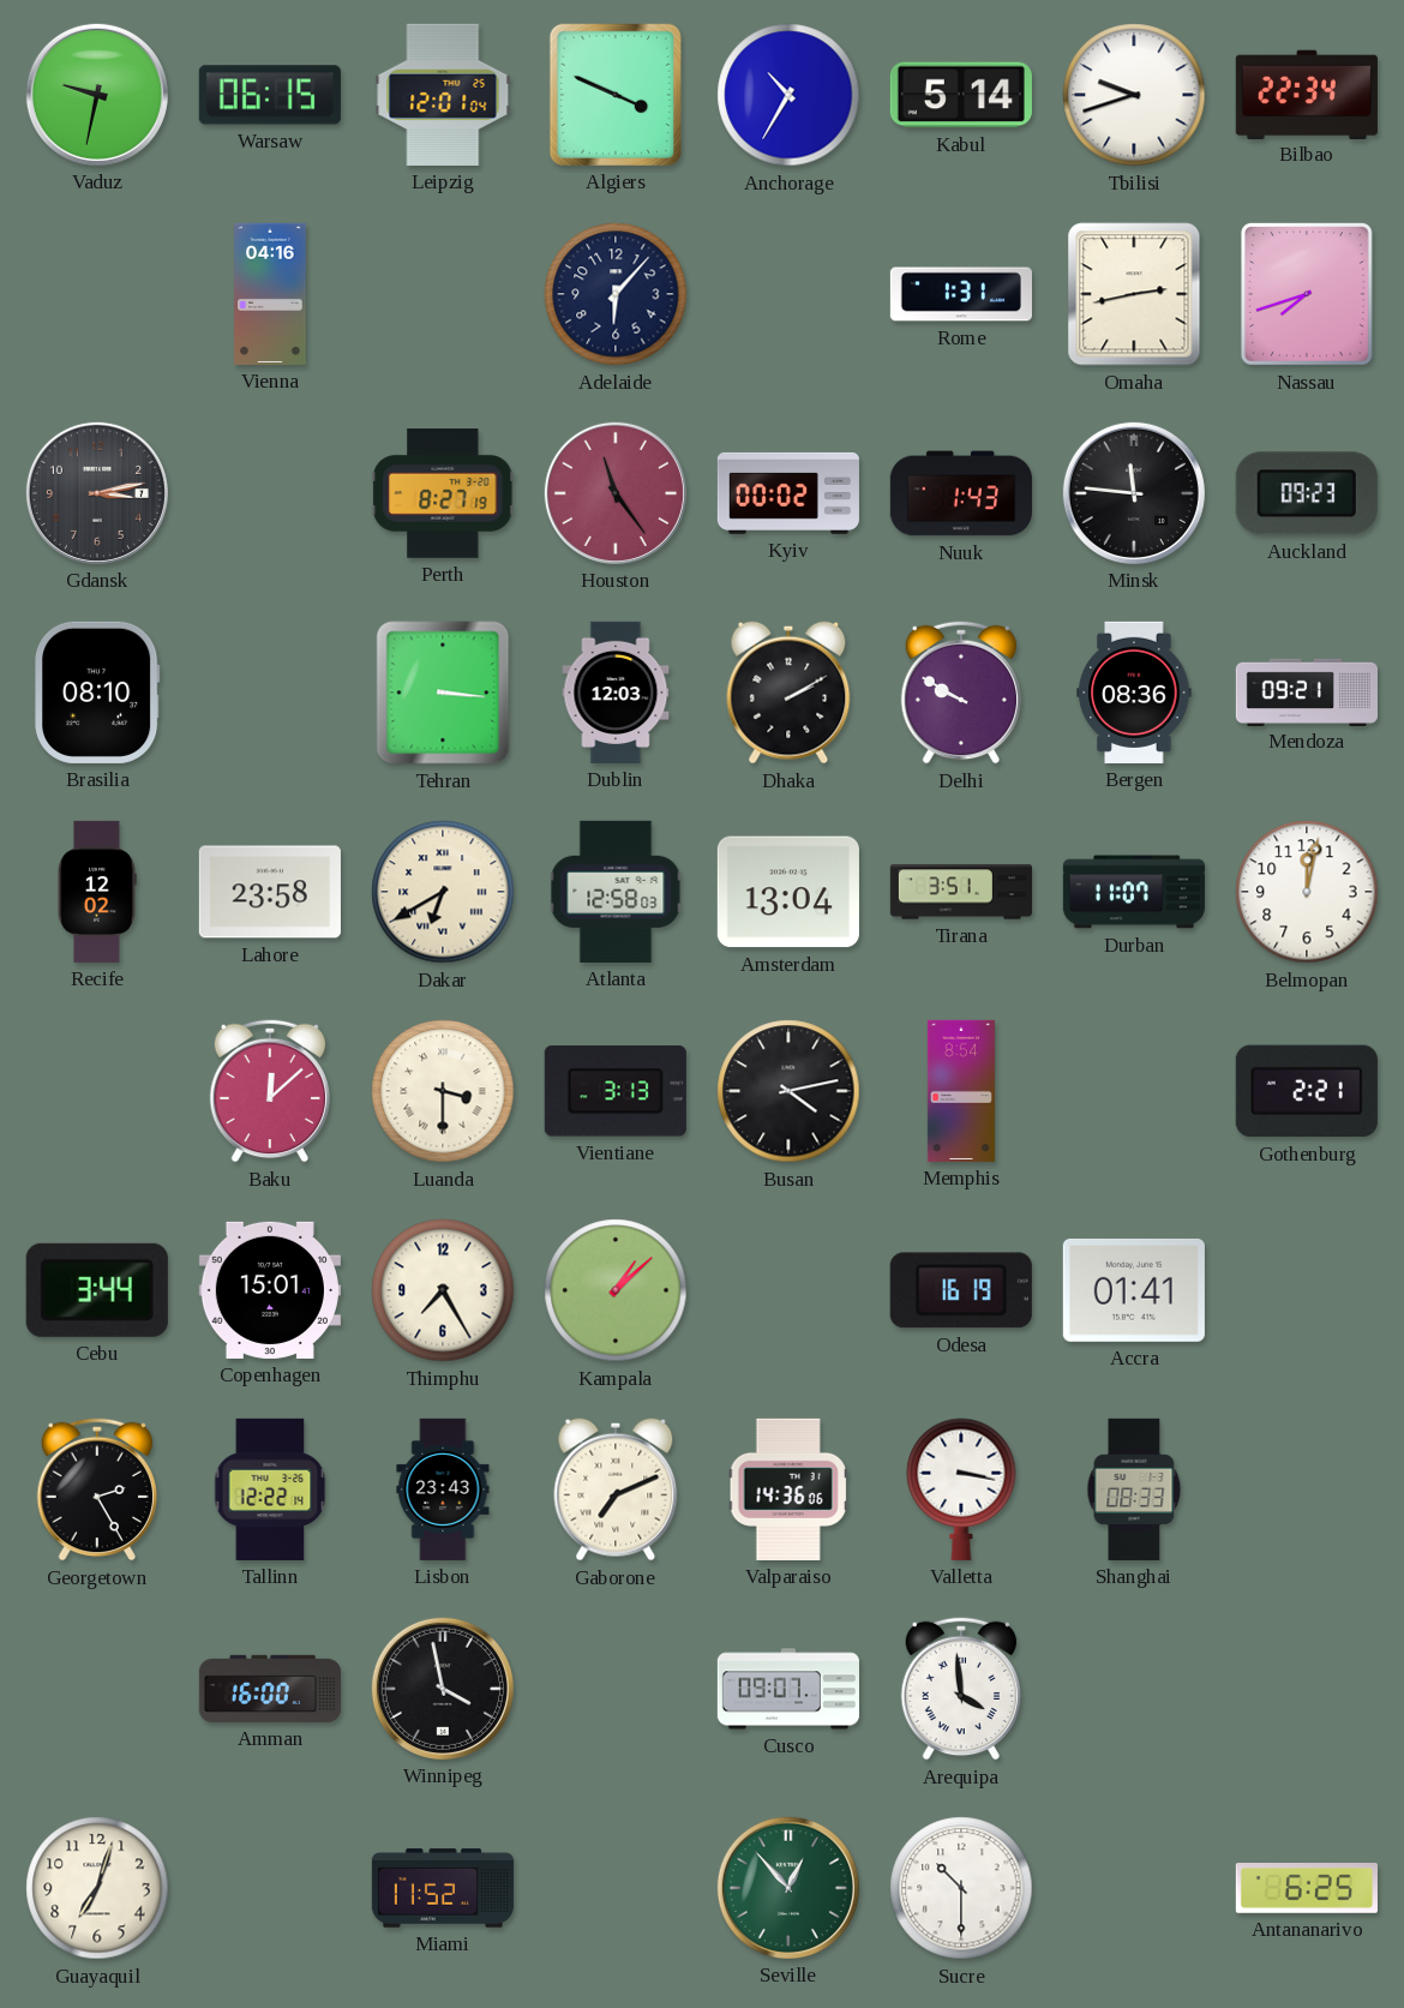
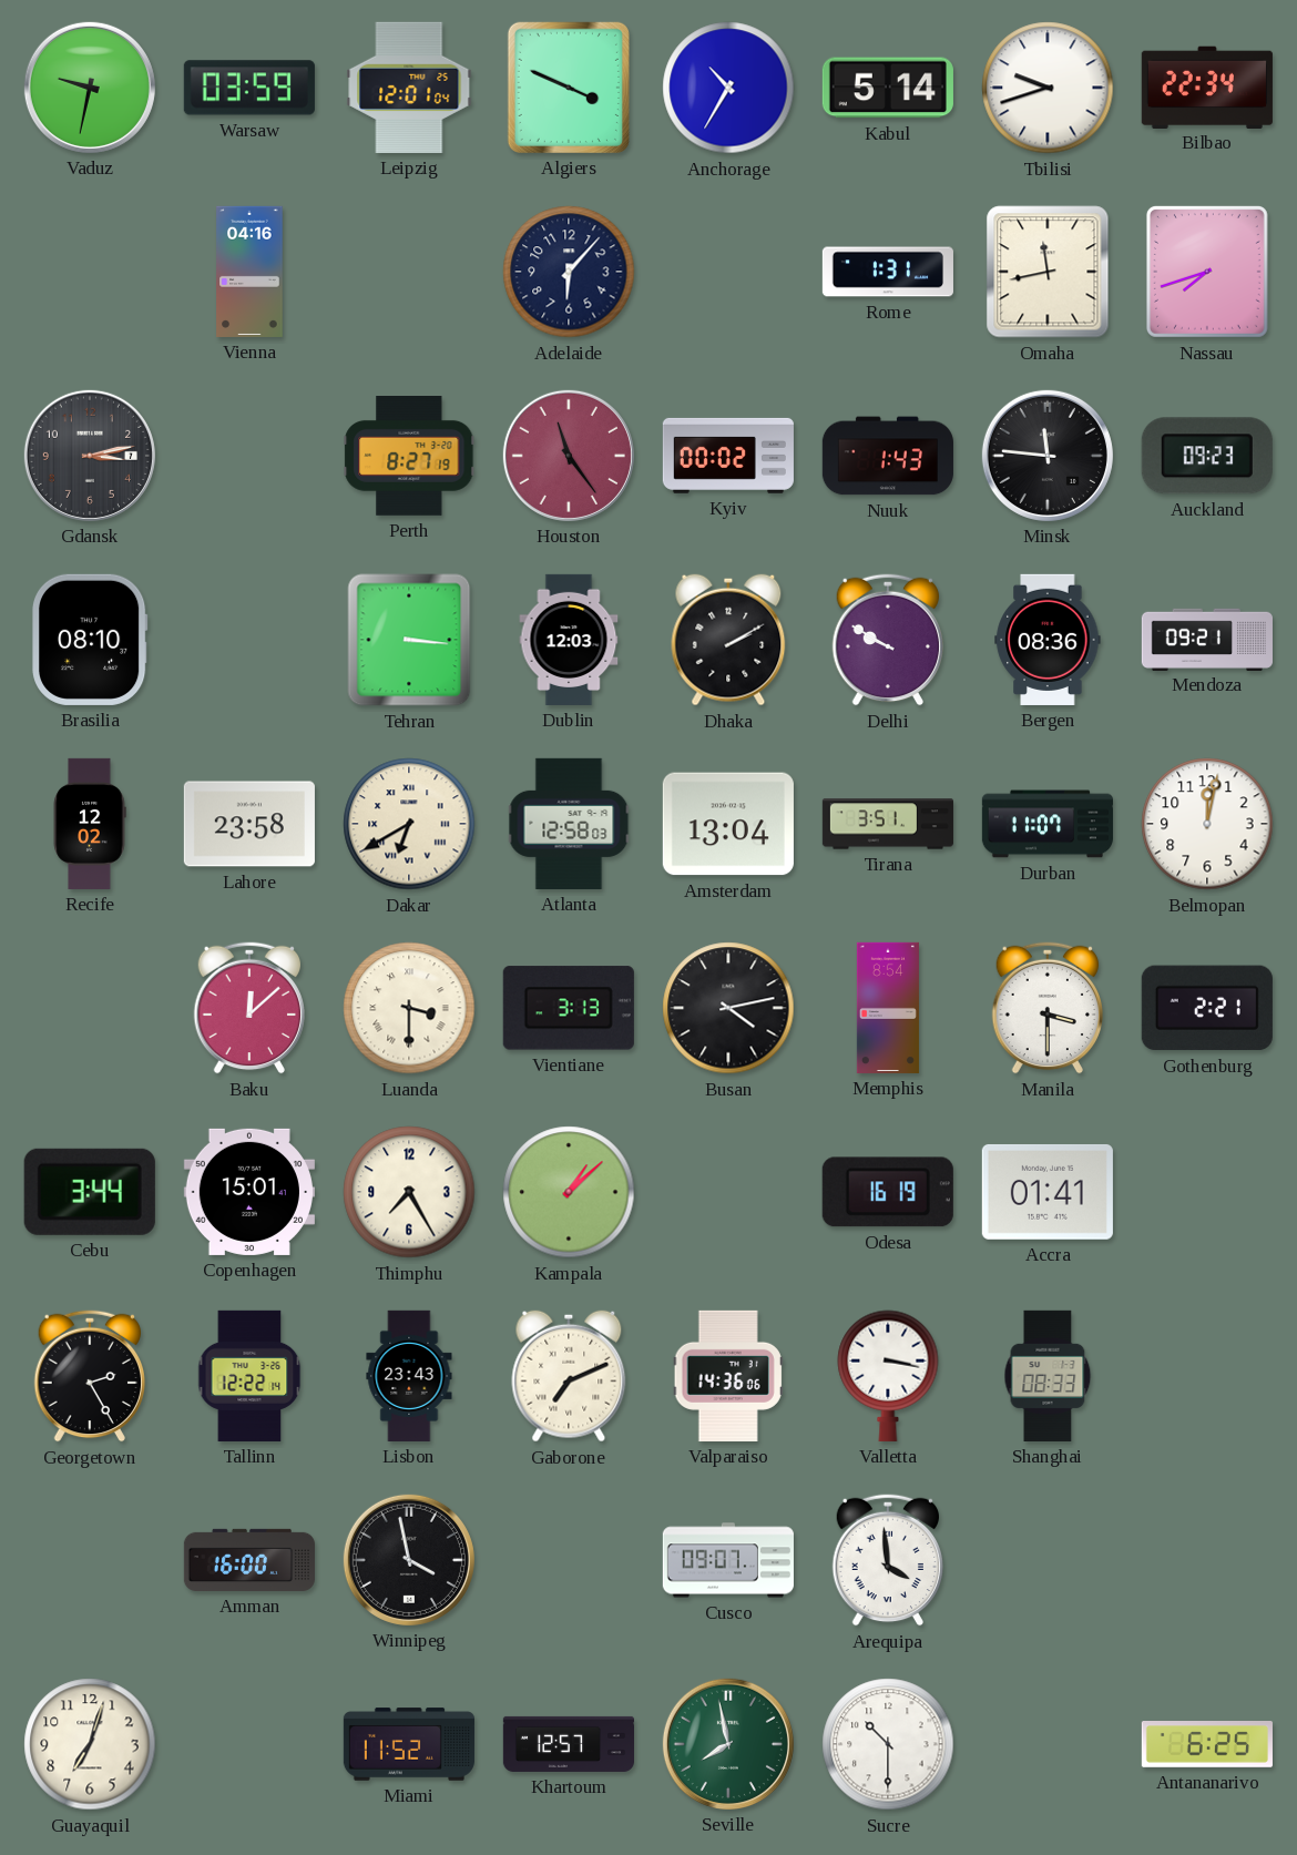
Warsaw: 06:15 -> 03:59
Omaha: 2:43 -> 11:43
Manila: none -> 3:30
Khartoum: none -> 12:57
Seville: 12:53 -> 7:58
